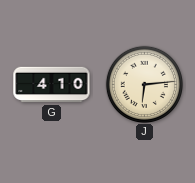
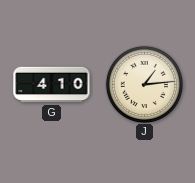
J: 6:14 -> 1:14
